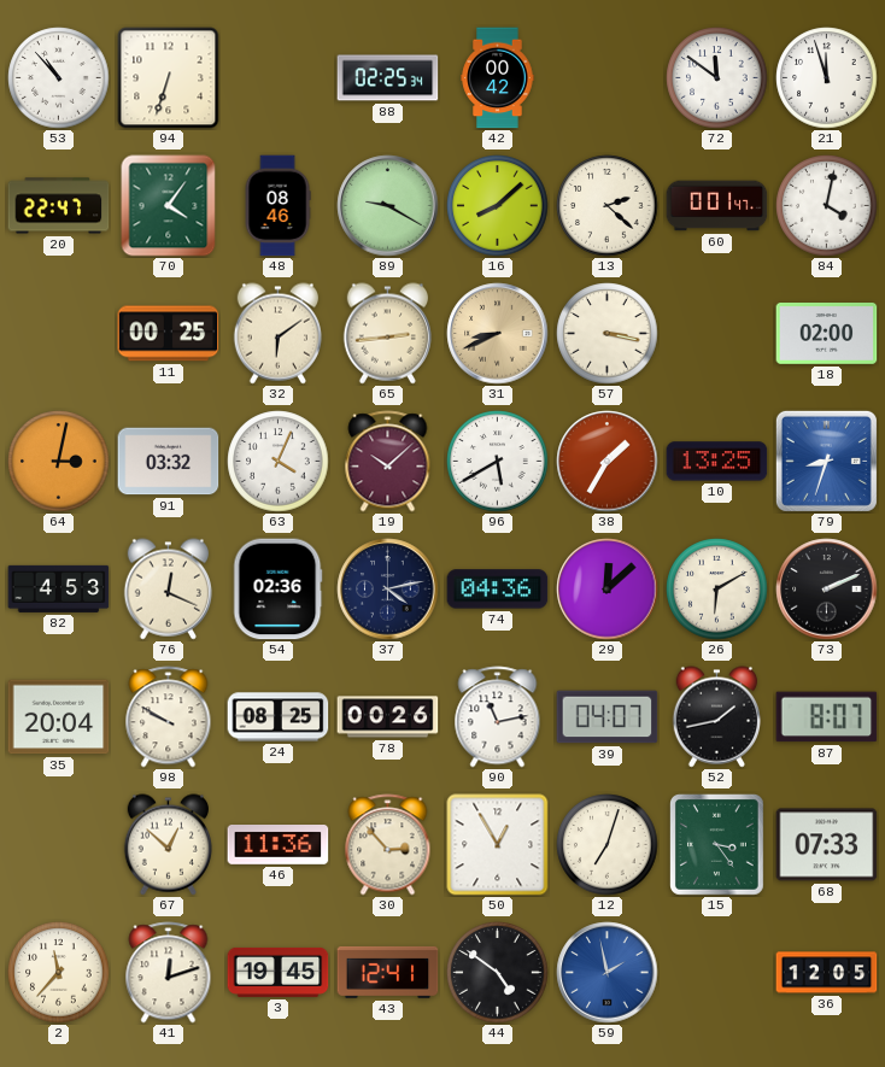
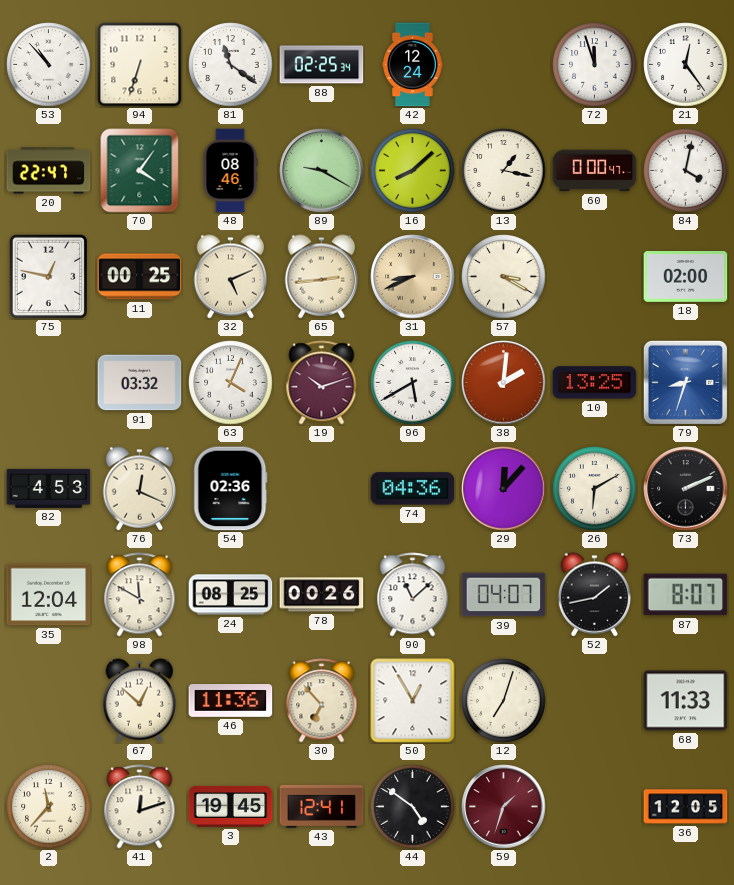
81: none -> 11:21
42: 00:42 -> 12:24
72: 11:51 -> 11:57
21: 11:57 -> 12:24
13: 2:22 -> 1:17
60: 0:01 -> 0:00
75: none -> 12:47
32: 6:09 -> 5:11
57: 3:17 -> 3:20
64: 3:02 -> none
19: 10:08 -> 10:12
38: 1:35 -> 2:01
37: 4:13 -> none
29: 12:08 -> 12:07
35: 20:04 -> 12:04
98: 9:50 -> 11:50
90: 11:13 -> 11:08
30: 2:53 -> 6:53
15: 3:24 -> none
68: 07:33 -> 11:33
59: 1:58 -> 1:33
59 dial: blue -> burgundy
